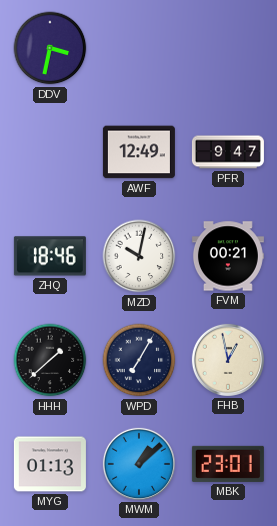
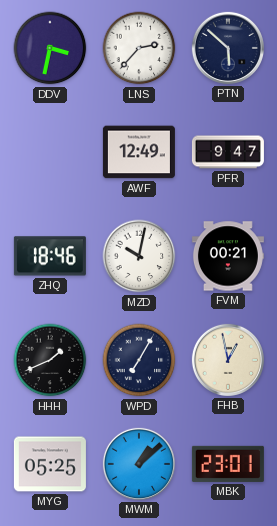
LNS: none -> 2:37
PTN: none -> 5:52
HHH: 1:38 -> 1:41
MYG: 01:13 -> 05:25
